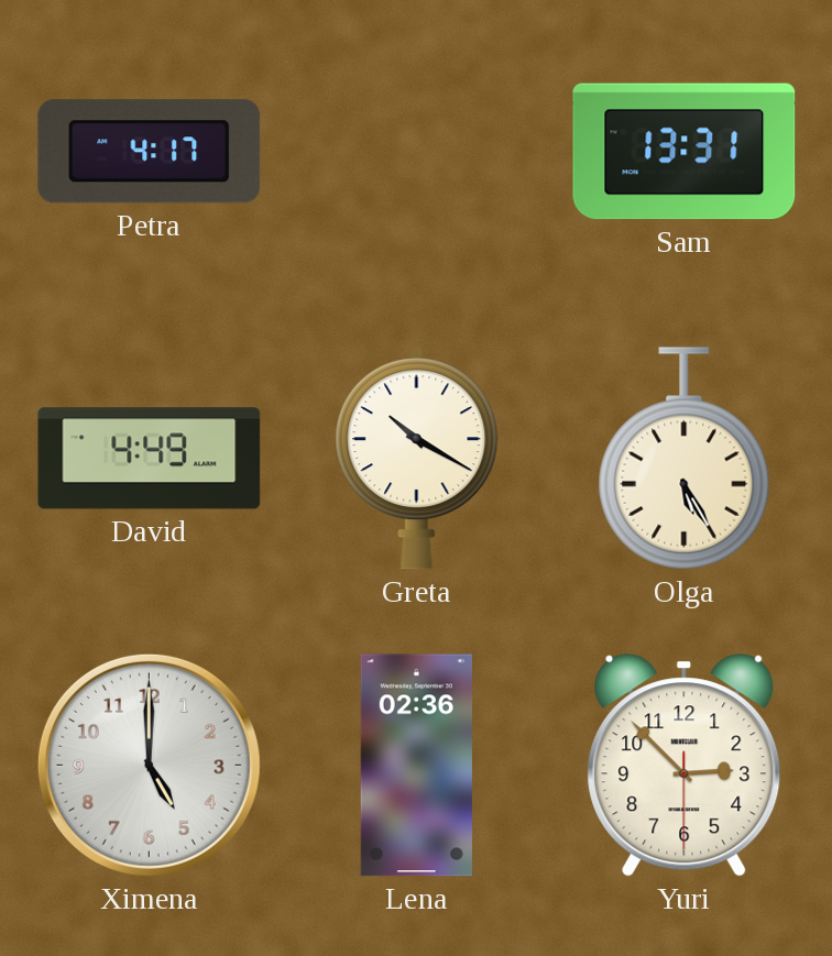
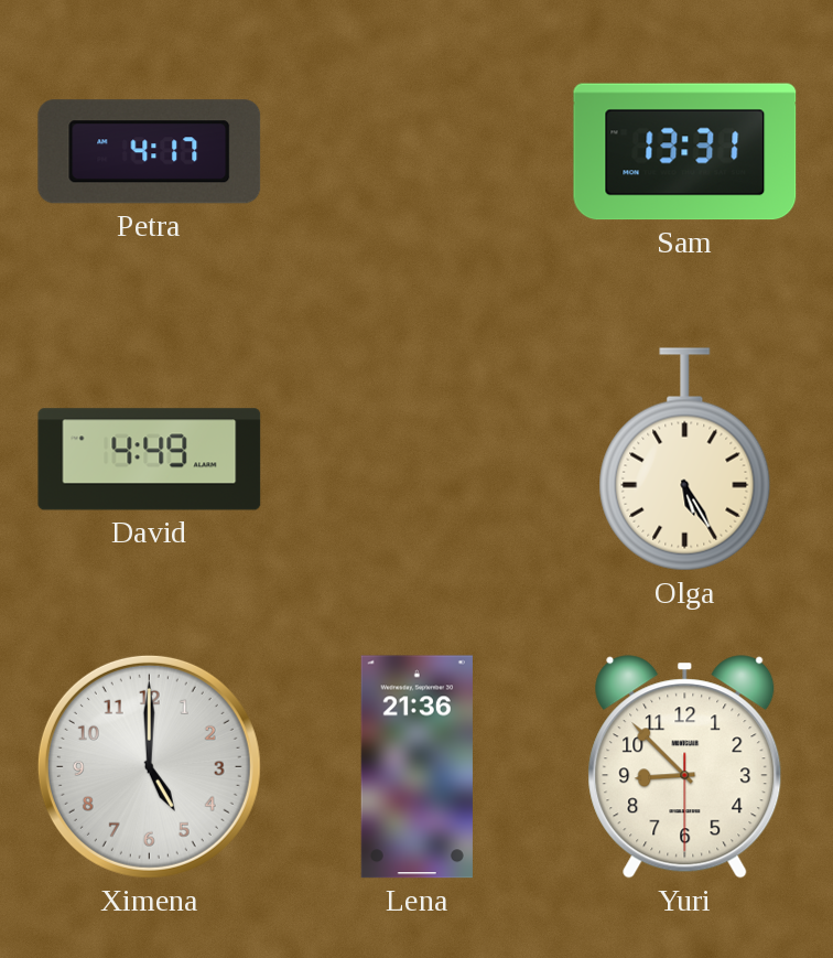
Greta: 10:20 -> none
Lena: 02:36 -> 21:36
Yuri: 2:52 -> 8:52
